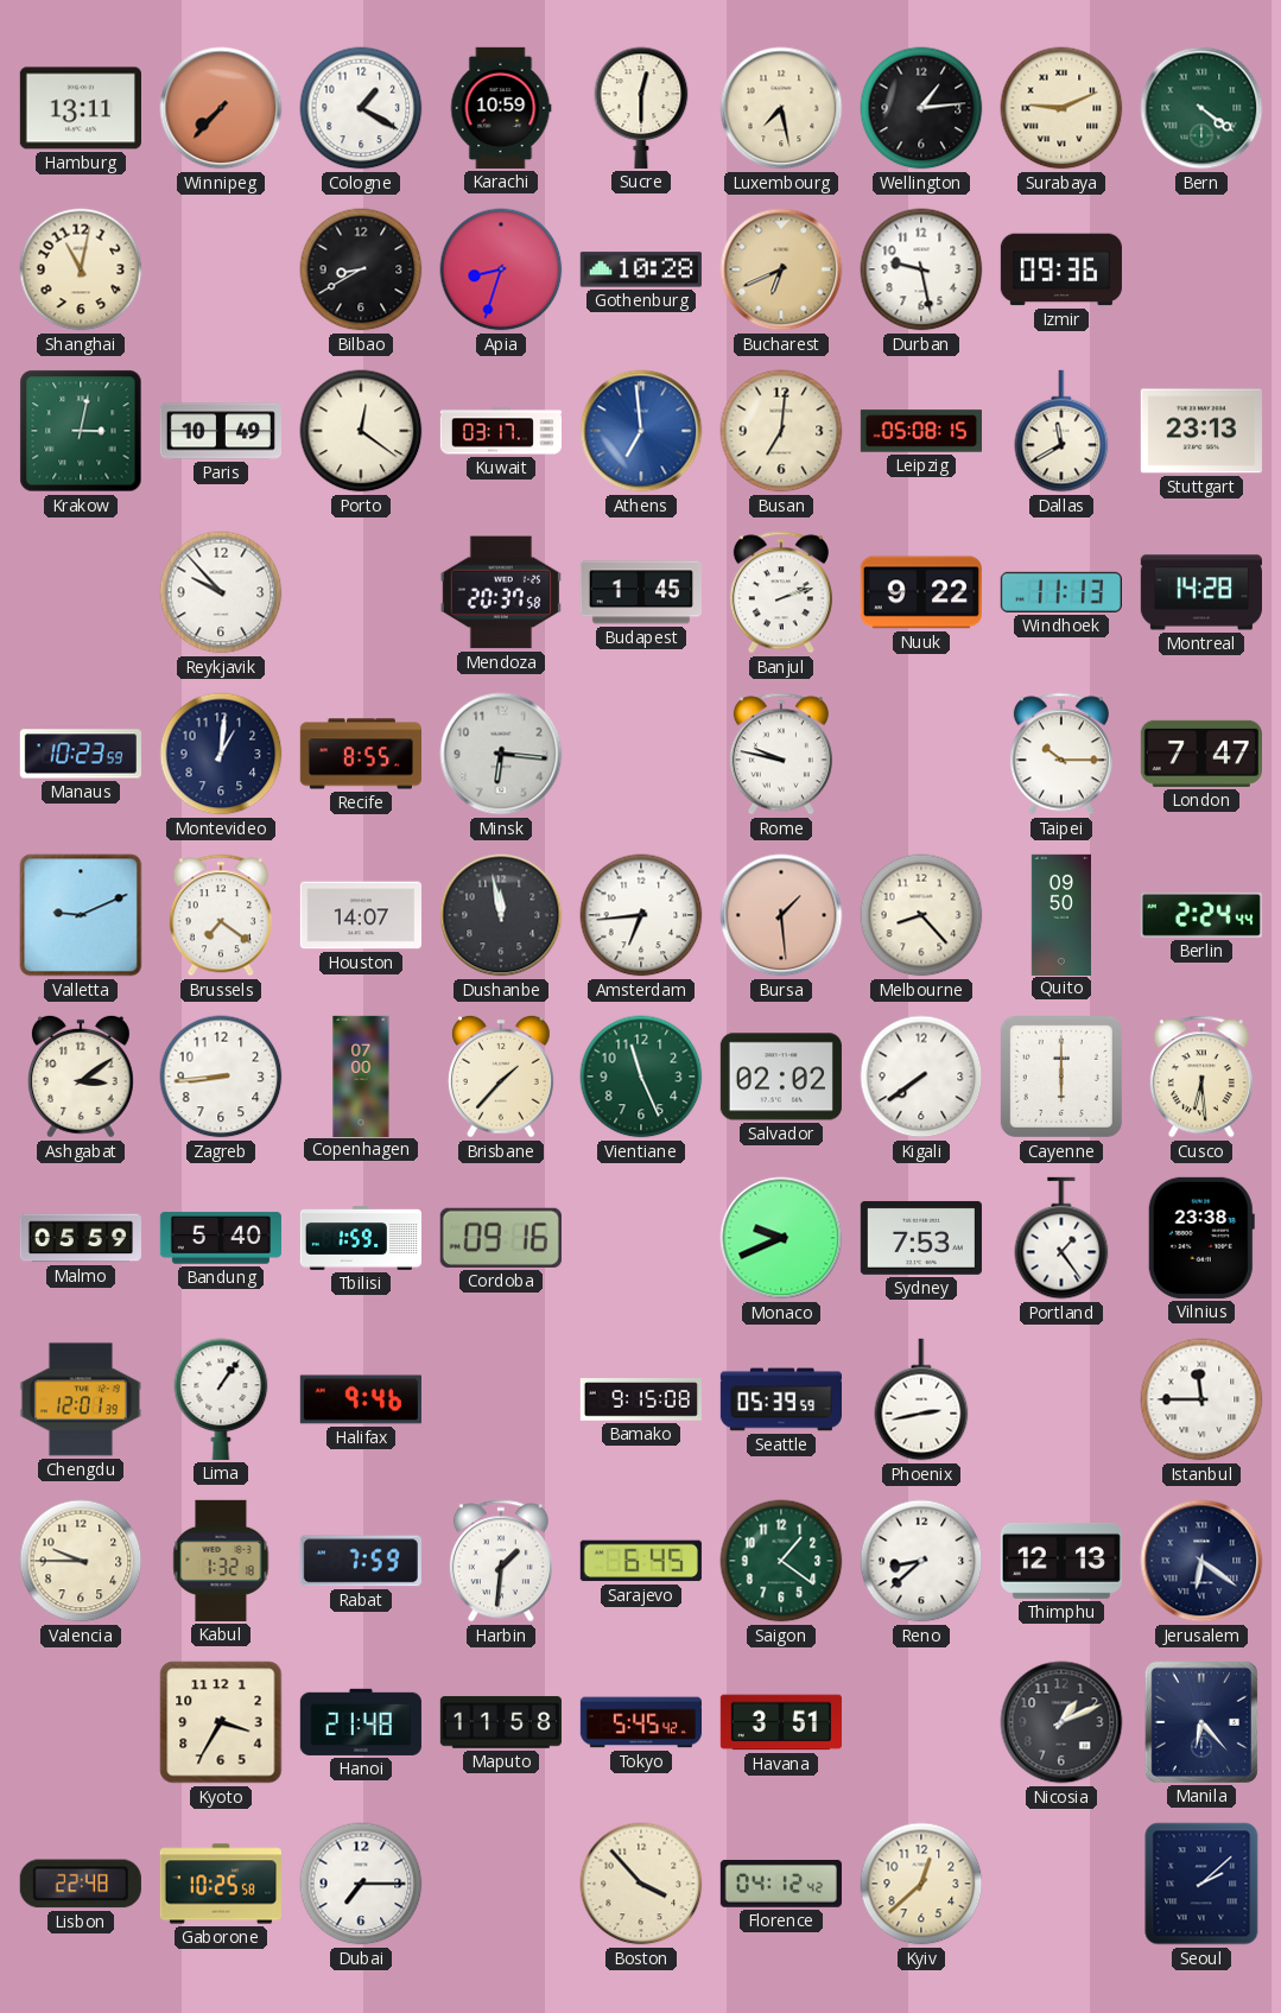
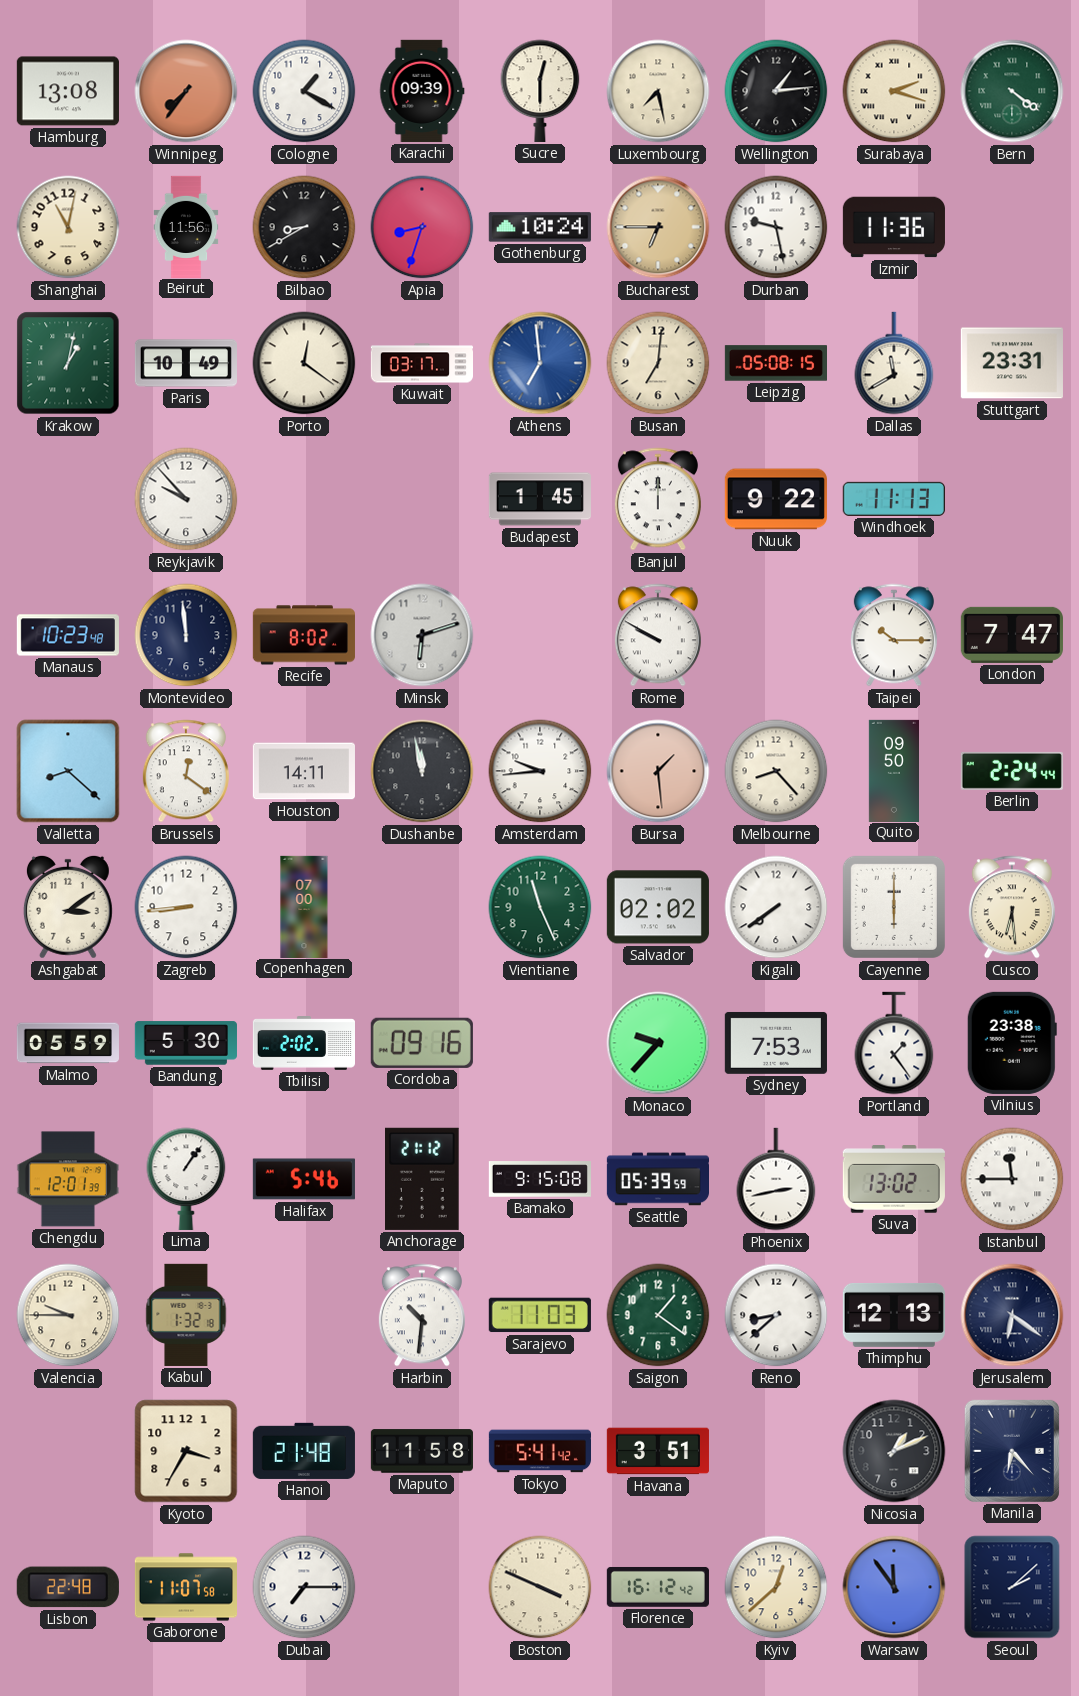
Hamburg: 13:11 -> 13:08
Winnipeg: 7:37 -> 7:36
Karachi: 10:59 -> 09:39
Surabaya: 9:11 -> 2:18
Beirut: none -> 11:56
Gothenburg: 10:28 -> 10:24
Bucharest: 6:41 -> 6:45
Izmir: 09:36 -> 11:36
Krakow: 3:02 -> 1:02
Stuttgart: 23:13 -> 23:31
Mendoza: 20:37 -> none
Banjul: 2:12 -> 12:00
Montreal: 14:28 -> none
Manaus: 10:23:59 -> 10:23:48
Montevideo: 1:01 -> 11:59
Recife: 8:55 -> 8:02
Minsk: 6:16 -> 6:12
Rome: 9:47 -> 9:50
Valletta: 9:11 -> 8:22
Brussels: 7:21 -> 12:21
Houston: 14:07 -> 14:11
Amsterdam: 6:44 -> 9:44
Brisbane: 1:37 -> none
Bandung: 5:40 -> 5:30
Tbilisi: 1:59 -> 2:02
Monaco: 9:41 -> 9:37
Halifax: 9:46 -> 5:46
Anchorage: none -> 21:12
Suva: none -> 13:02
Rabat: 7:59 -> none
Harbin: 1:31 -> 10:31
Sarajevo: 6:45 -> 11:03
Tokyo: 5:45 -> 5:41
Gaborone: 10:25 -> 11:07
Boston: 3:53 -> 3:49
Florence: 04:12 -> 16:12
Warsaw: none -> 11:54
